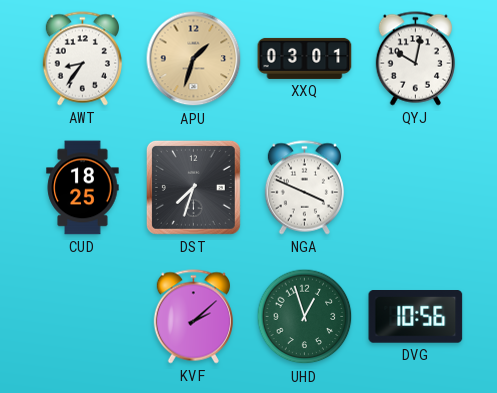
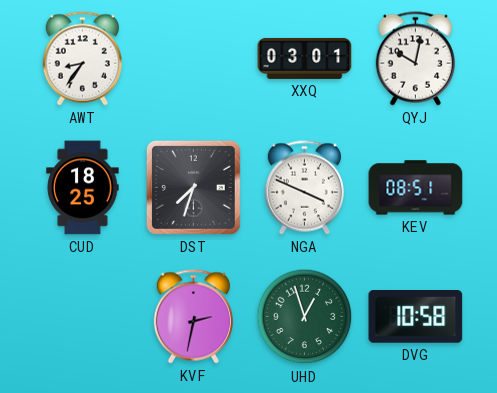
APU: 1:33 -> none
KEV: none -> 08:51
KVF: 2:08 -> 2:32
DVG: 10:56 -> 10:58
